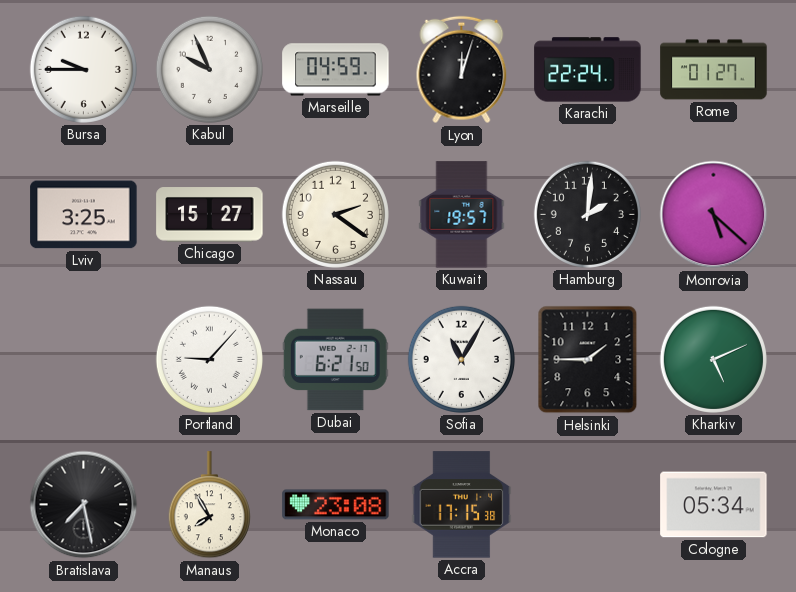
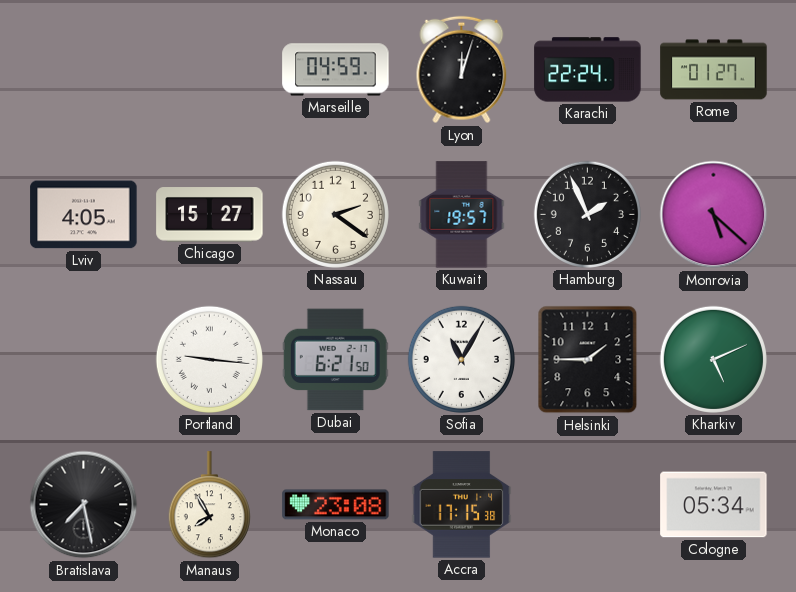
Bursa: 9:45 -> none
Kabul: 9:56 -> none
Lviv: 3:25 -> 4:05
Hamburg: 2:01 -> 1:56
Portland: 9:07 -> 9:16
